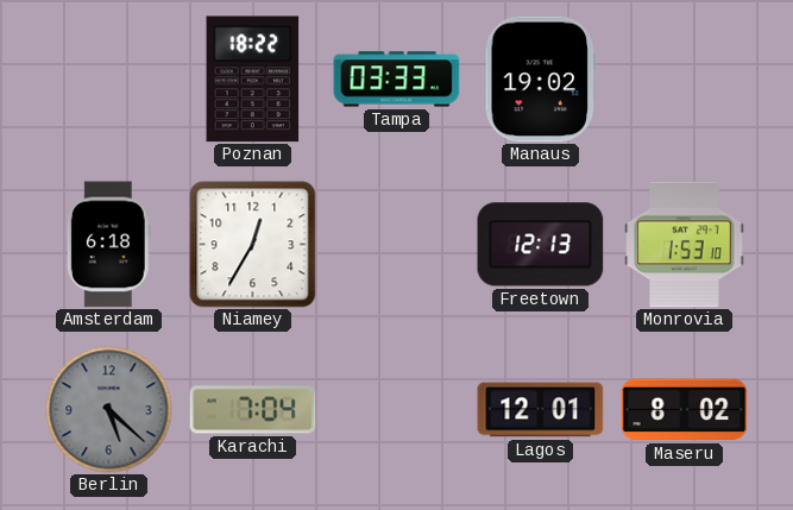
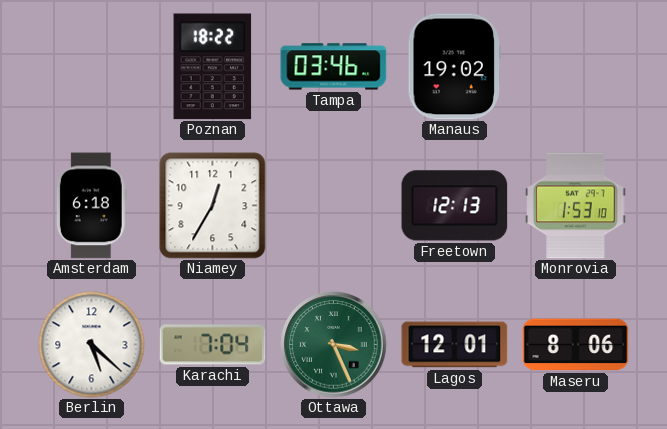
Tampa: 03:33 -> 03:46
Berlin dial: grey -> white
Ottawa: none -> 3:26
Maseru: 8:02 -> 8:06
